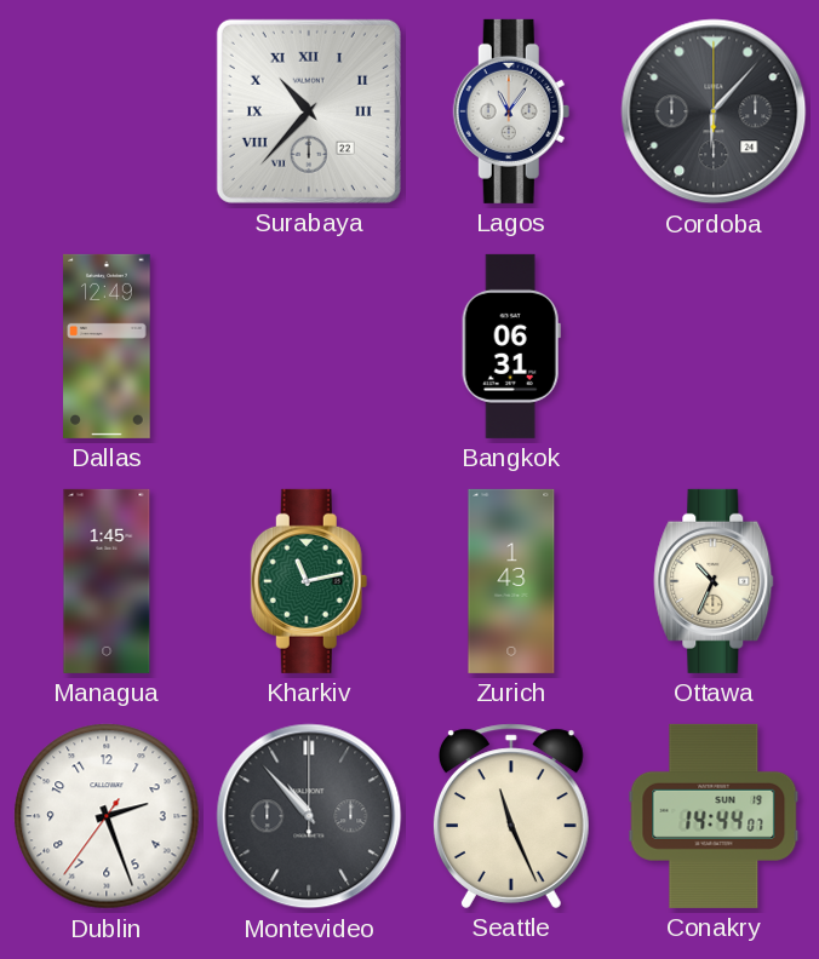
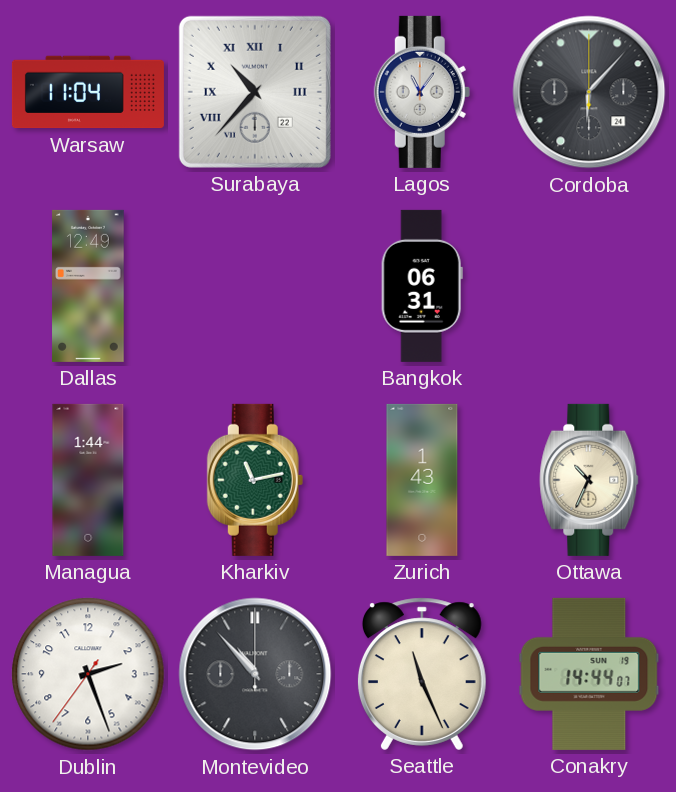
Warsaw: none -> 11:04
Managua: 1:45 -> 1:44
